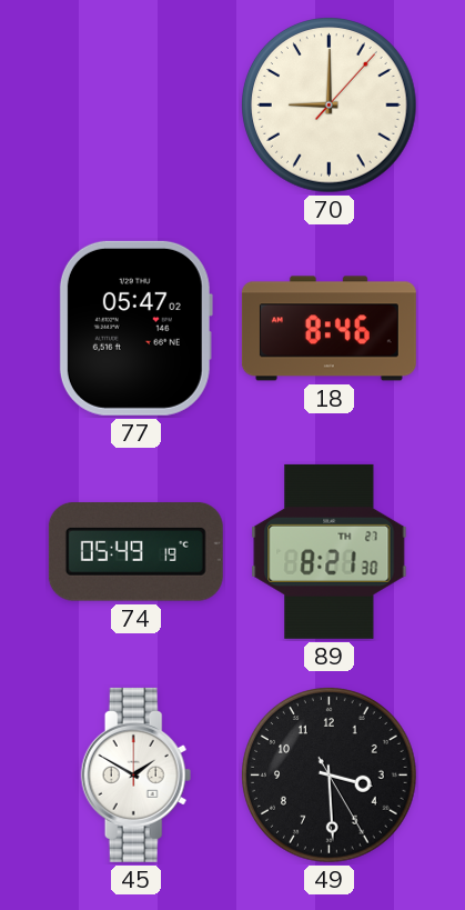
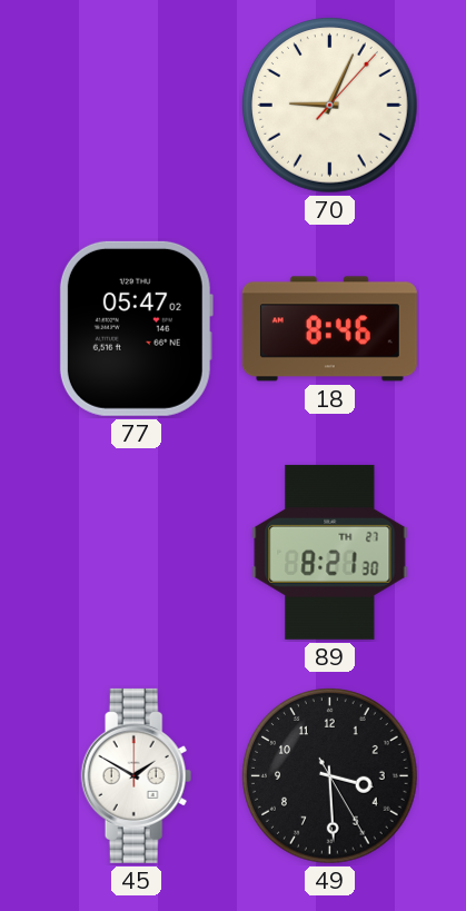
70: 9:00 -> 9:04
74: 05:49 -> none
